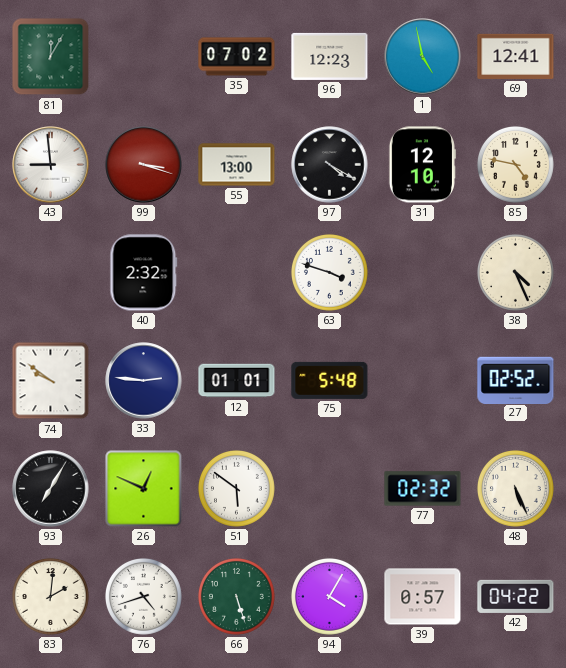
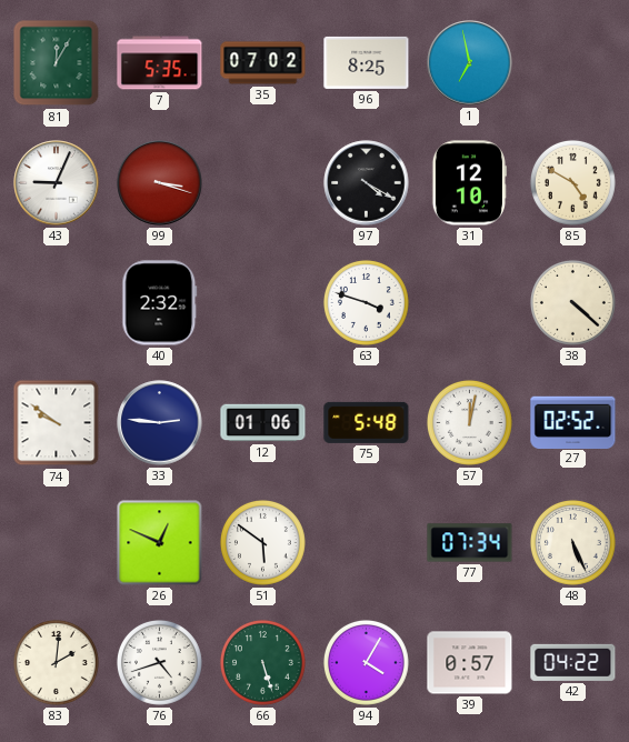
7: none -> 5:35
96: 12:23 -> 8:25
1: 4:58 -> 6:58
69: 12:41 -> none
43: 8:59 -> 9:04
55: 13:00 -> none
85: 4:47 -> 4:50
38: 4:26 -> 4:22
12: 01:01 -> 01:06
57: none -> 12:02
93: 7:05 -> none
77: 02:32 -> 07:34
